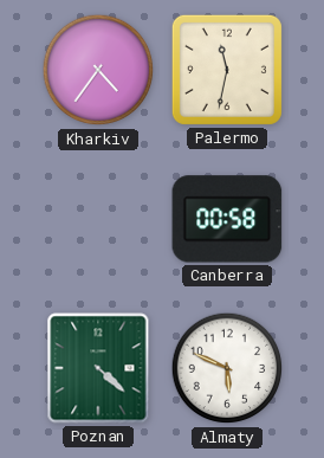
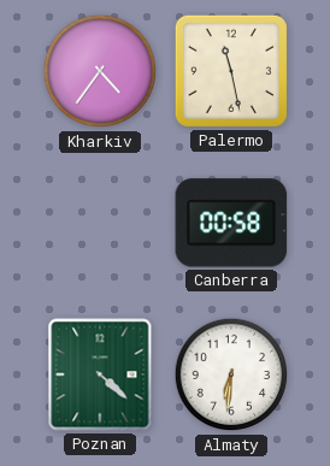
Palermo: 11:32 -> 11:28
Almaty: 5:49 -> 6:31
